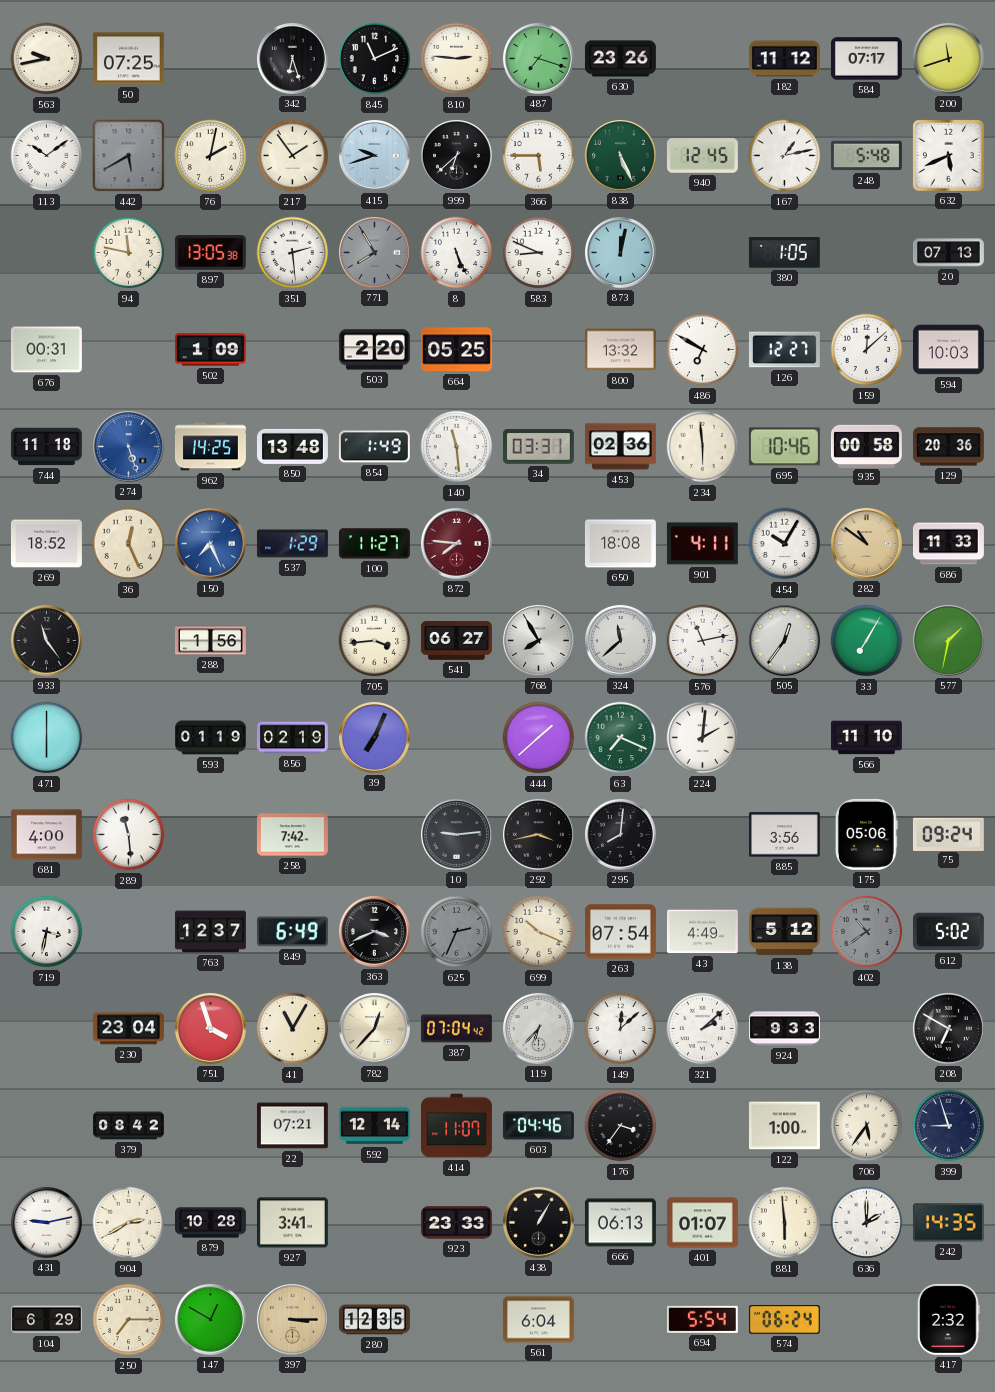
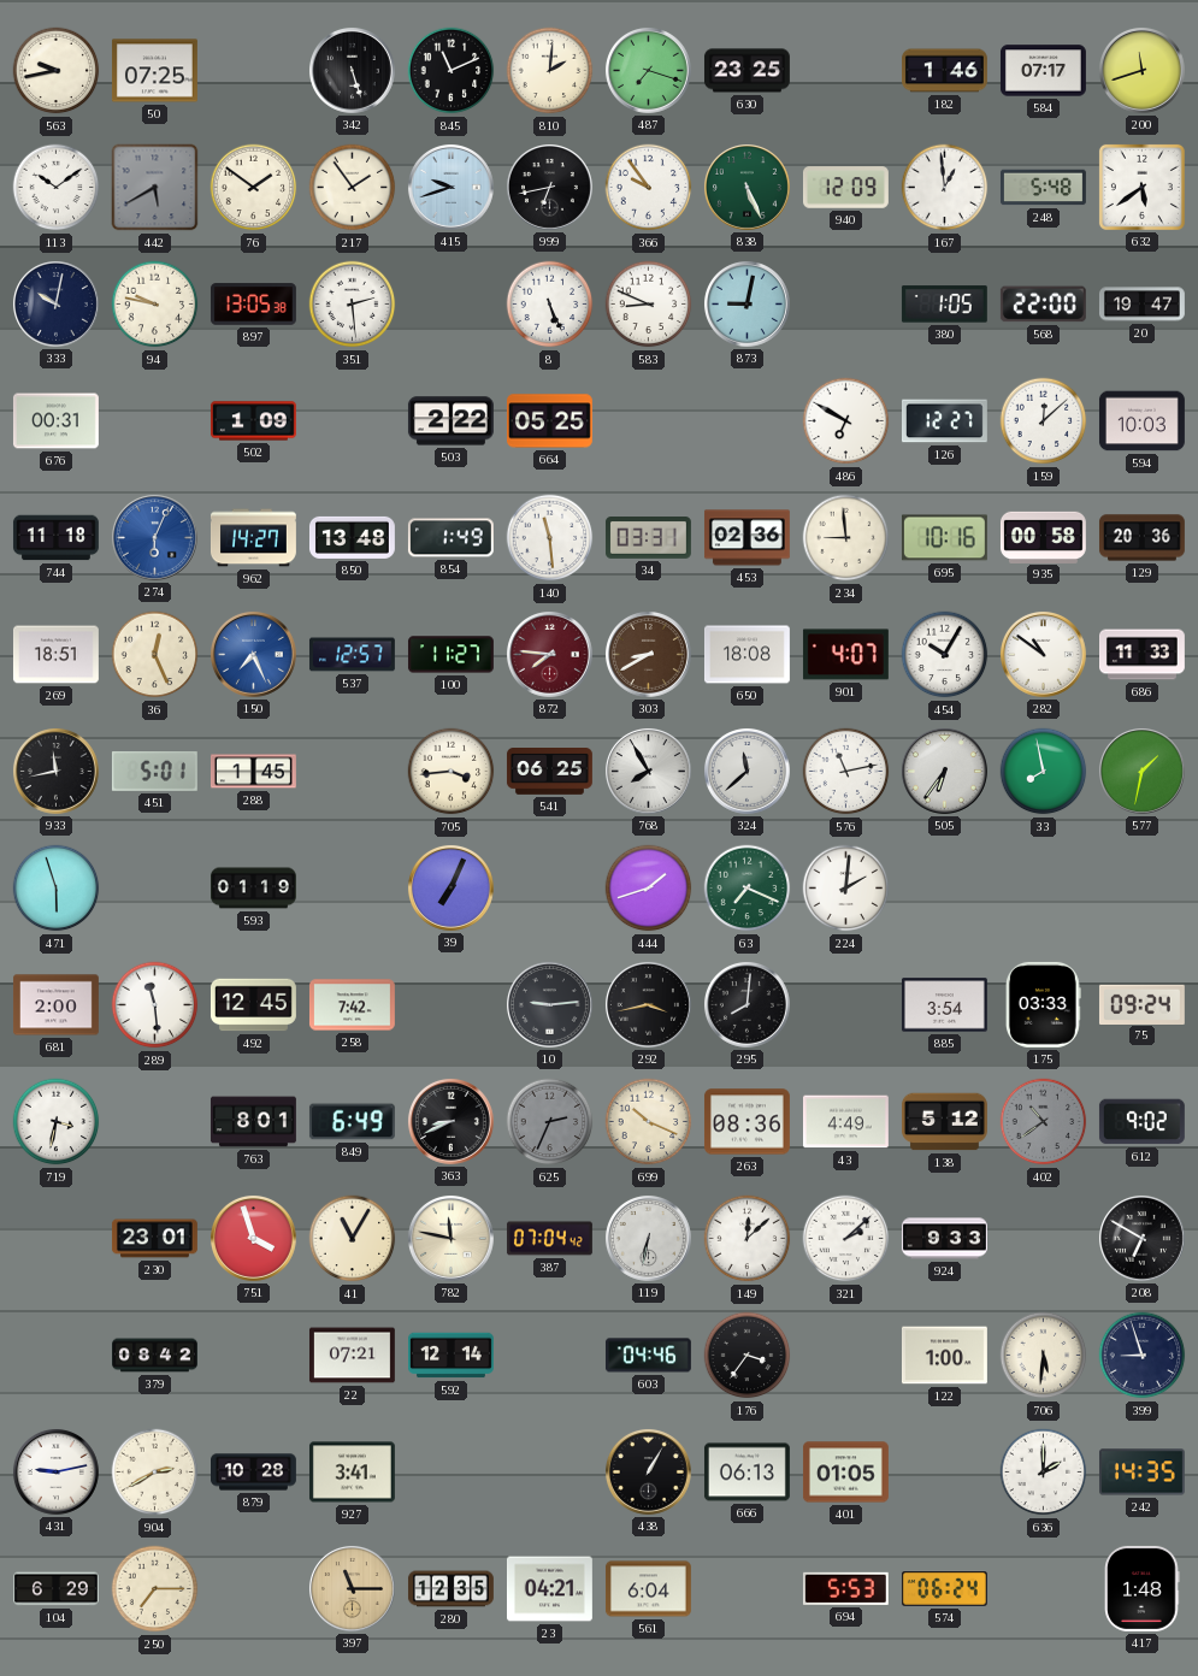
342: 6:27 -> 5:27
810: 2:46 -> 2:01
630: 23:26 -> 23:25
182: 11:12 -> 1:46
76: 2:02 -> 1:51
999: 6:38 -> 6:43
366: 5:45 -> 9:54
940: 12:45 -> 12:09
167: 1:13 -> 12:59
632: 5:41 -> 5:39
333: none -> 10:02
94: 11:47 -> 9:47
771: 7:55 -> none
873: 12:02 -> 9:02
568: none -> 22:00
20: 07:13 -> 19:47
503: 2:20 -> 2:22
800: 13:32 -> none
274: 5:27 -> 6:04
962: 14:25 -> 14:27
234: 5:59 -> 8:59
695: 10:46 -> 10:16
269: 18:52 -> 18:51
537: 1:29 -> 12:57
303: none -> 8:40
901: 4:11 -> 4:07
282 dial: champagne -> white
933: 11:24 -> 11:43
451: none -> 5:01
288: 1:56 -> 1:45
541: 06:27 -> 06:25
505: 12:36 -> 6:36
33: 7:05 -> 7:58
471: 6:00 -> 5:57
856: 02:19 -> none
444: 1:38 -> 1:42
566: 11:10 -> none
681: 4:00 -> 2:00
492: none -> 12:45
885: 3:56 -> 3:54
175: 05:06 -> 03:33
763: 12:37 -> 8:01
363: 3:41 -> 8:41
263: 07:54 -> 08:36
612: 5:02 -> 9:02
230: 23:04 -> 23:01
782: 12:37 -> 11:47
119: 6:37 -> 6:32
414: 11:07 -> none
706: 5:36 -> 5:31
923: 23:33 -> none
401: 01:07 -> 01:05
881: 5:59 -> none
147: 12:50 -> none
397: 3:15 -> 11:15
23: none -> 04:21
694: 5:54 -> 5:53
417: 2:32 -> 1:48
